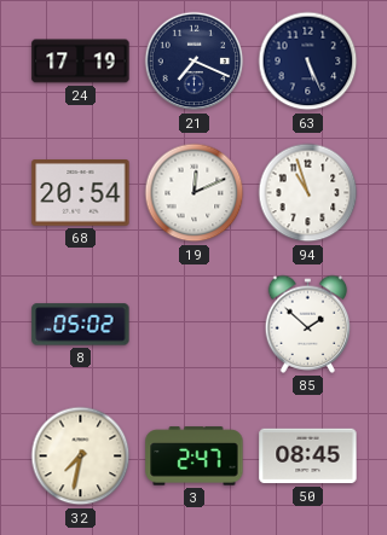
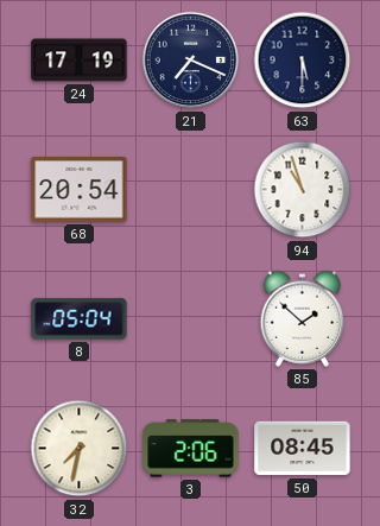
63: 5:26 -> 5:30
19: 12:11 -> none
8: 05:02 -> 05:04
3: 2:47 -> 2:06
